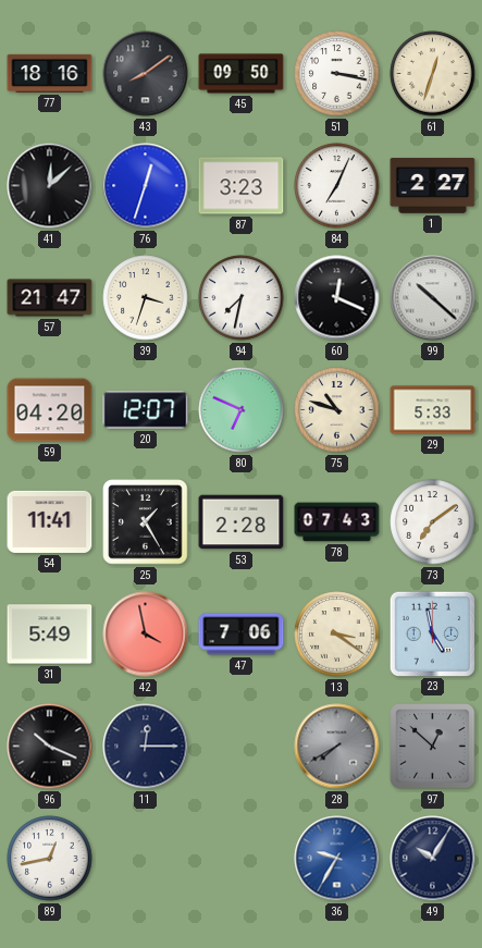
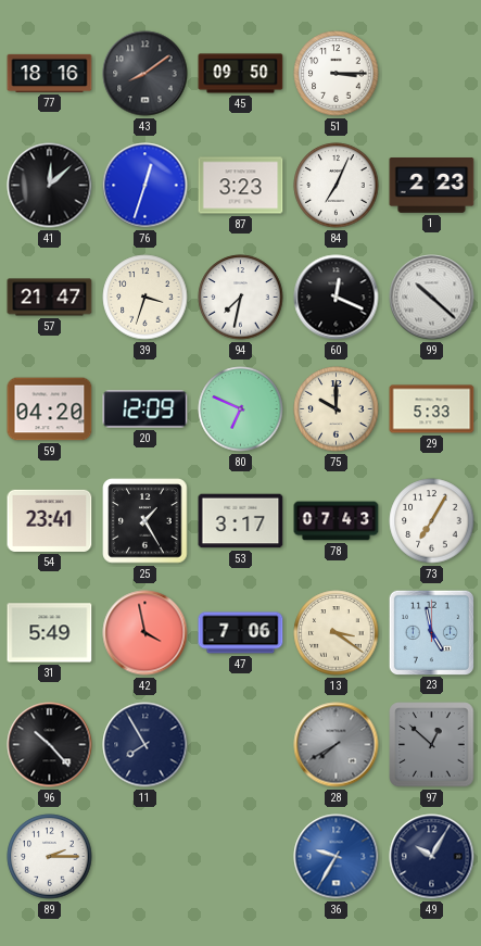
51: 3:17 -> 3:15
61: 12:33 -> none
1: 2:27 -> 2:23
20: 12:07 -> 12:09
75: 10:48 -> 10:00
54: 11:41 -> 23:41
53: 2:28 -> 3:17
73: 7:09 -> 7:05
96: 10:19 -> 10:23
11: 12:15 -> 7:55
89: 12:43 -> 2:15
